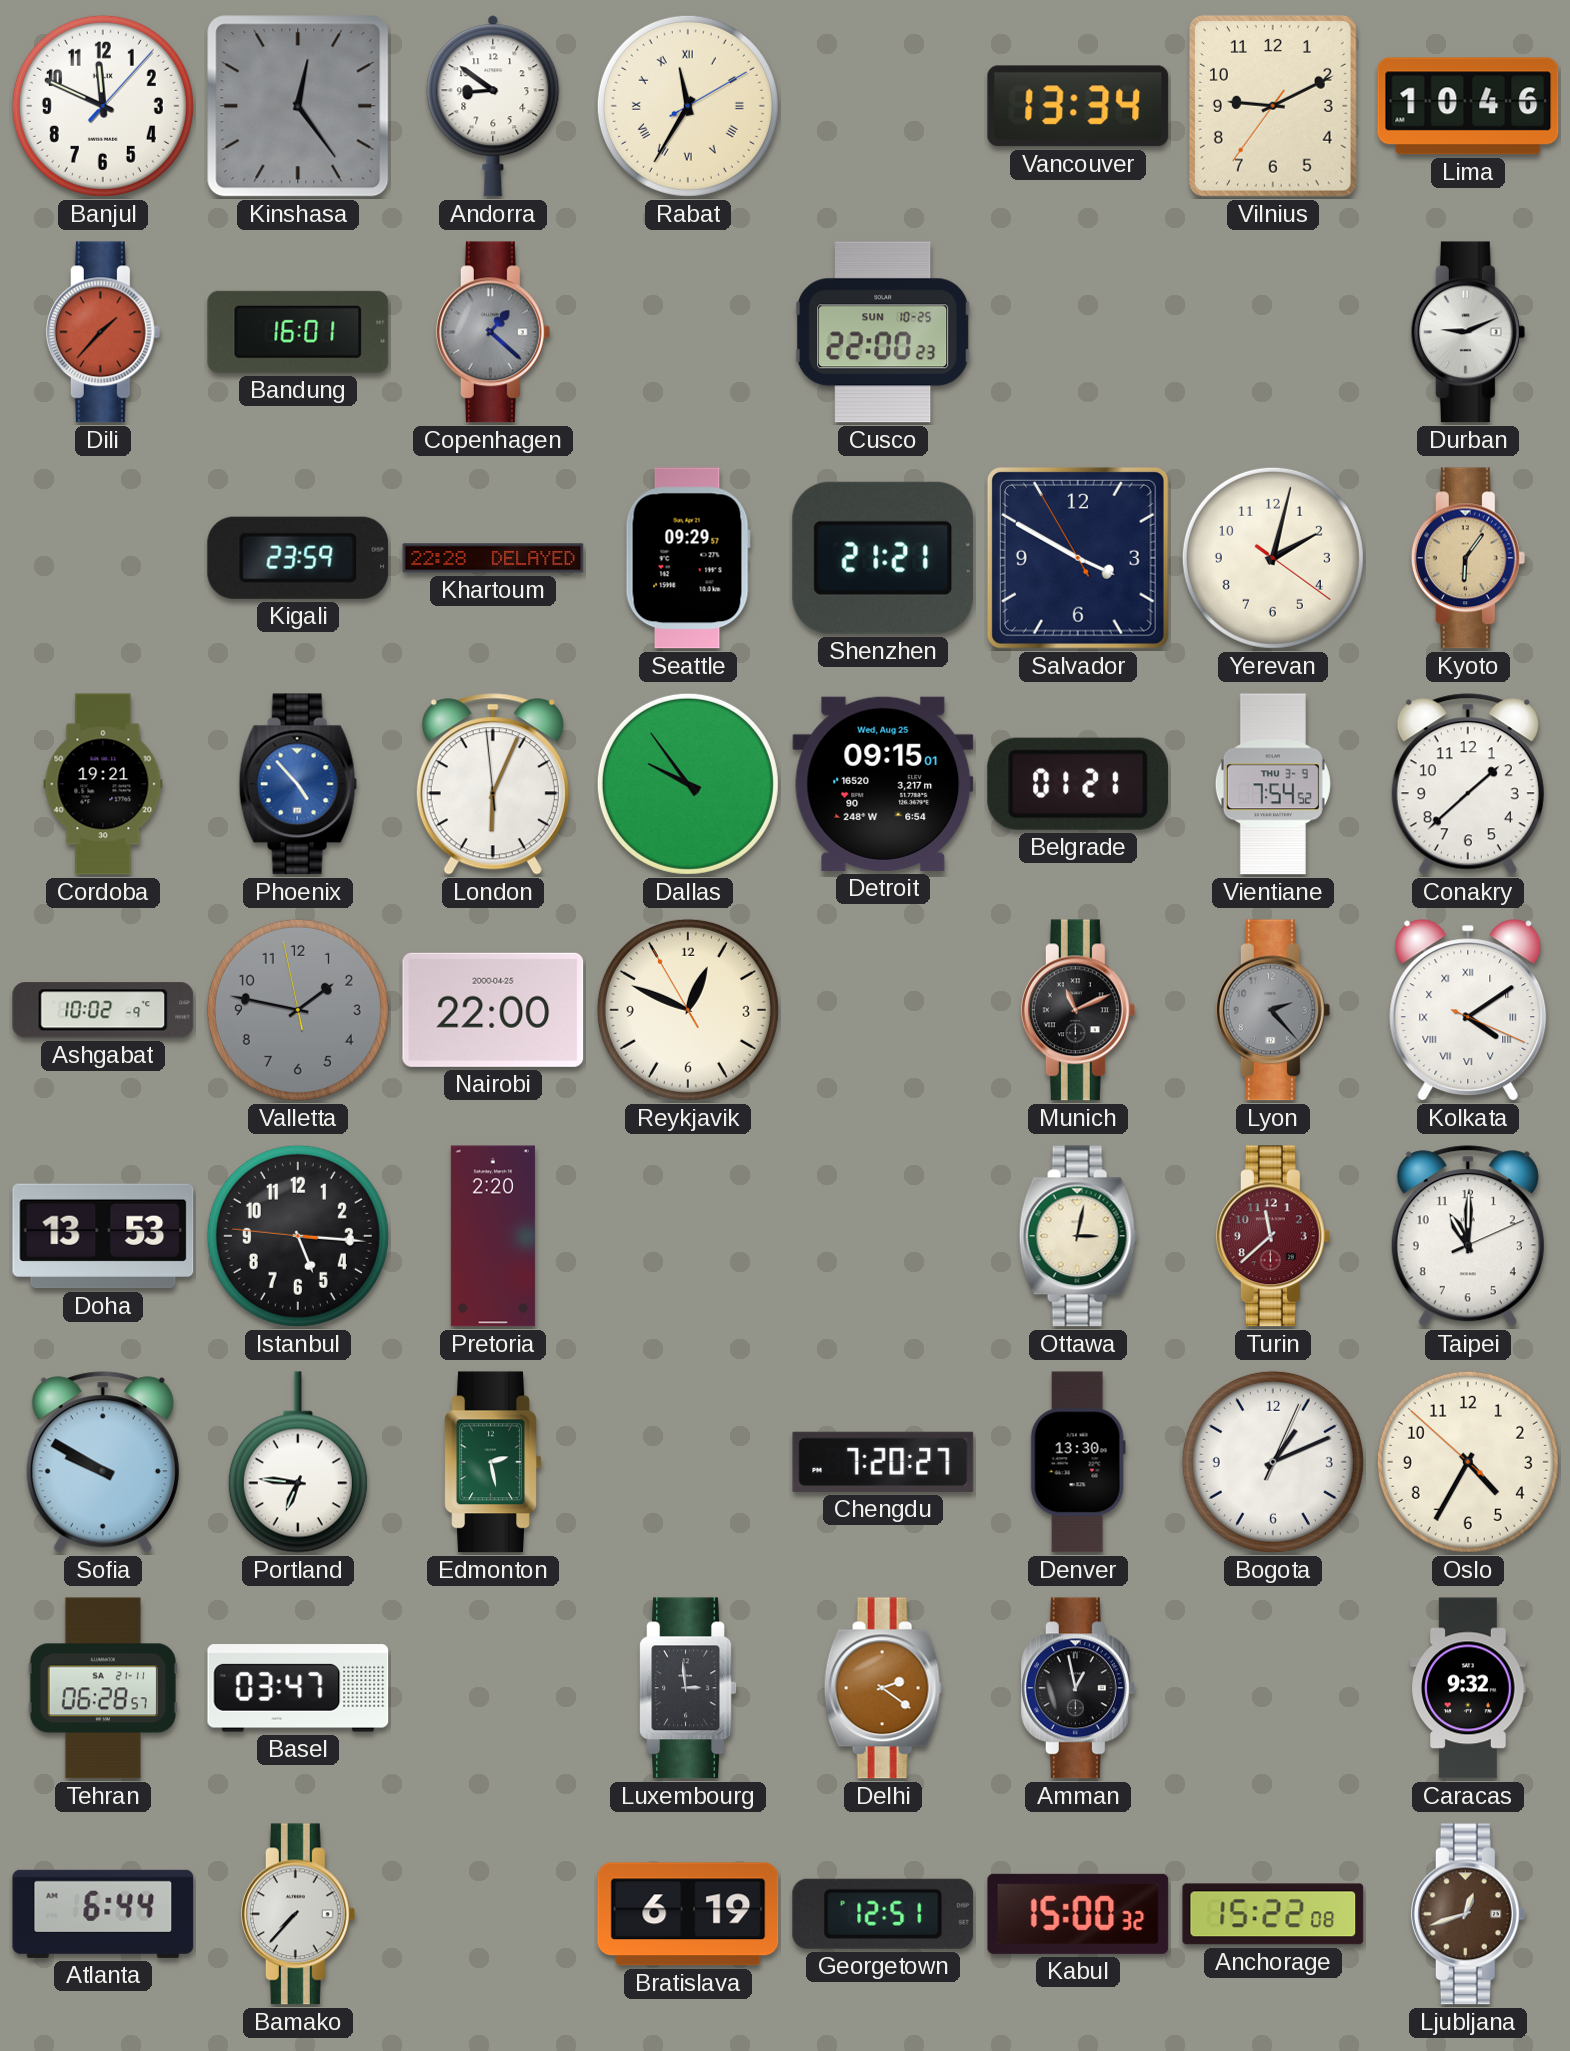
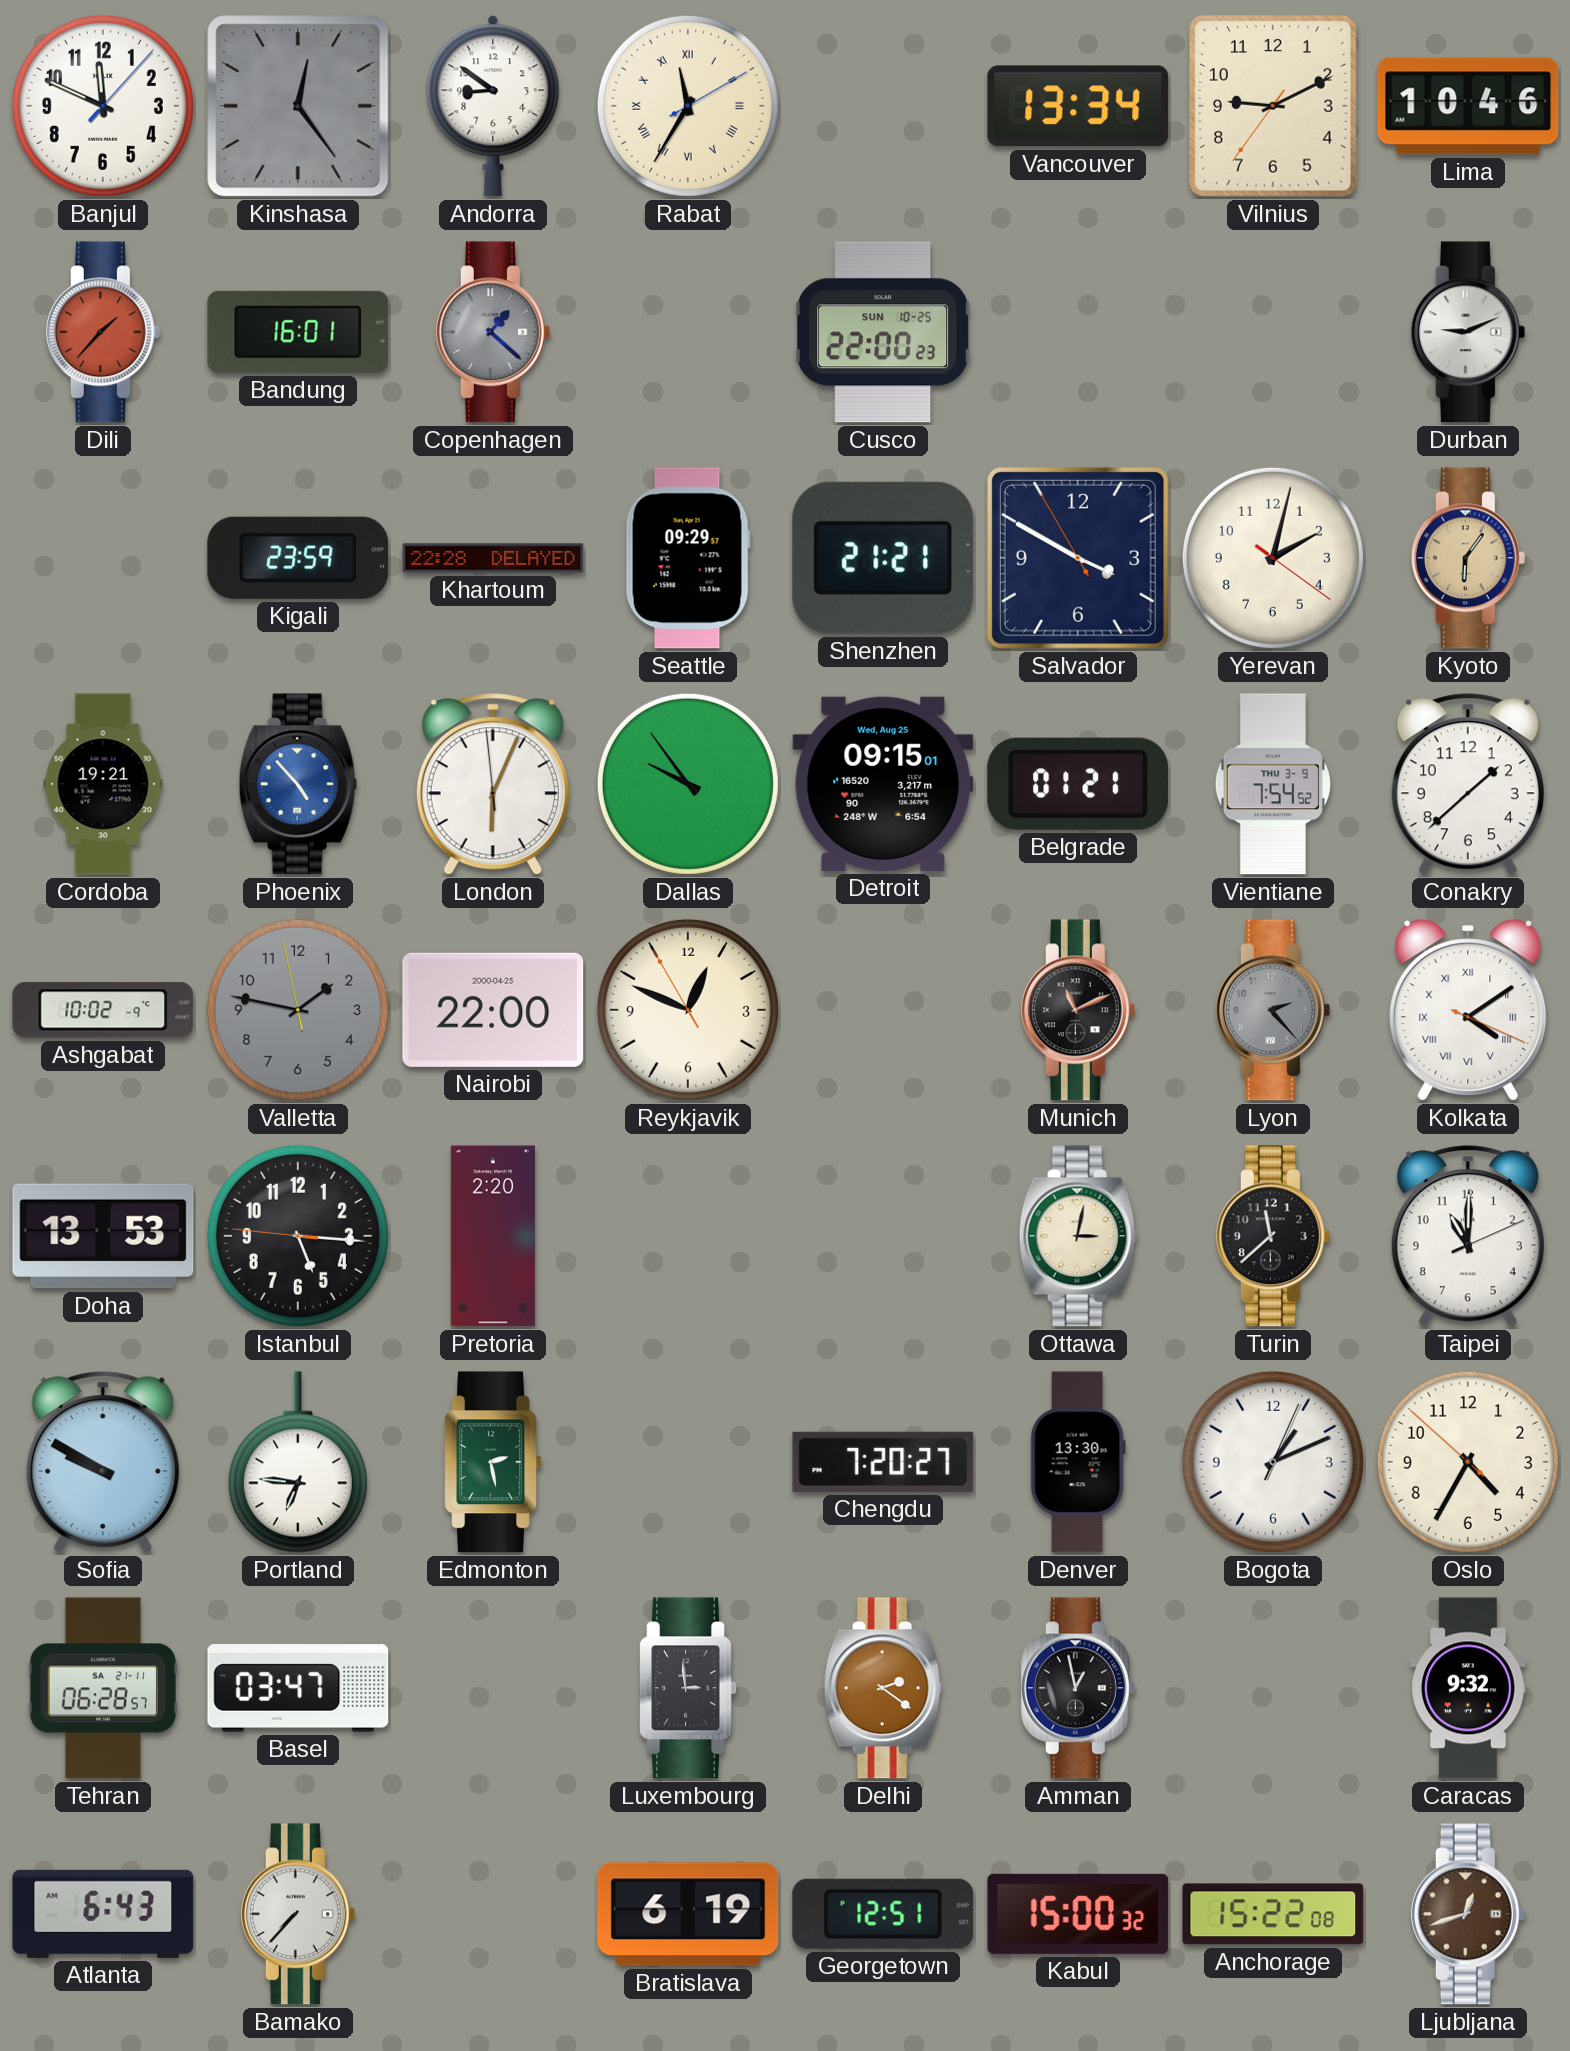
Turin dial: burgundy -> black
Atlanta: 6:44 -> 6:43
